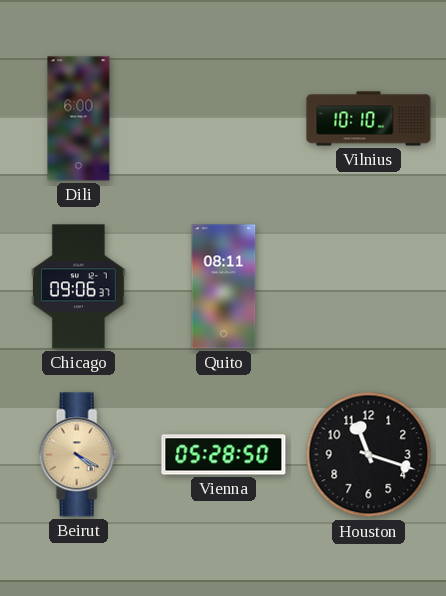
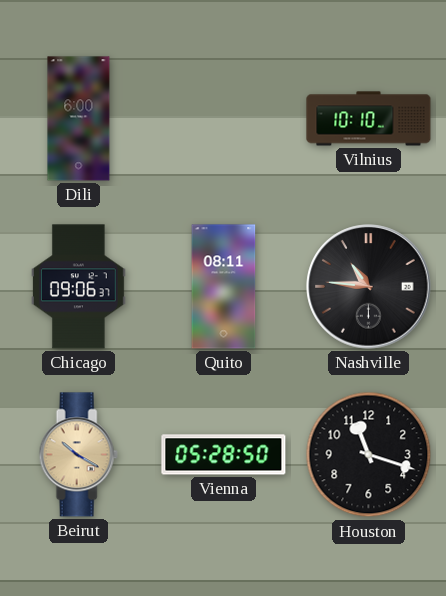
Nashville: none -> 10:46
Beirut: 4:20 -> 10:20
